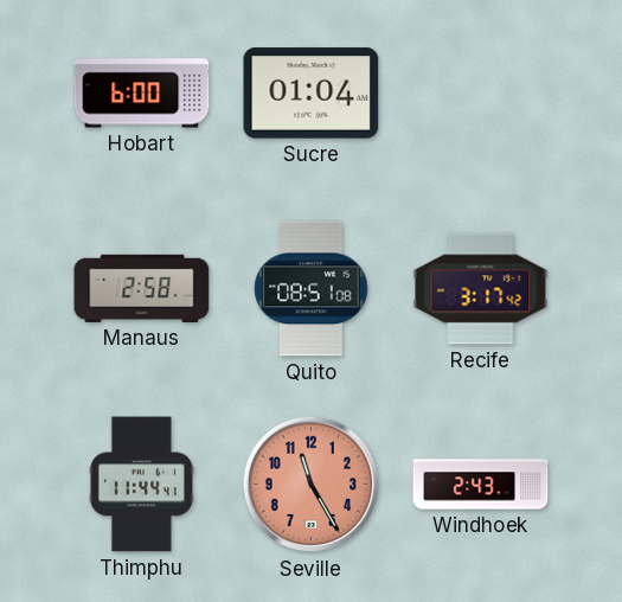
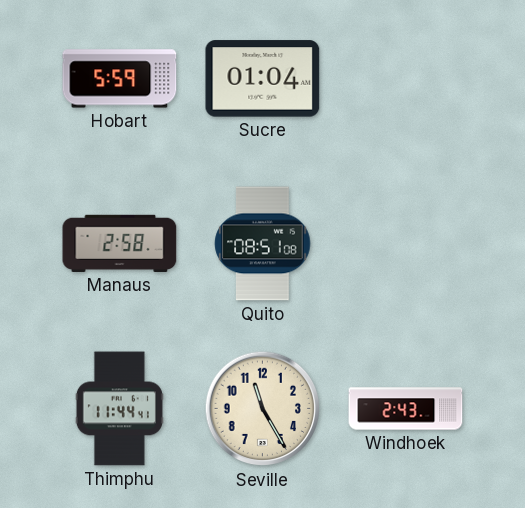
Hobart: 6:00 -> 5:59
Recife: 3:17 -> none
Seville dial: salmon -> cream
